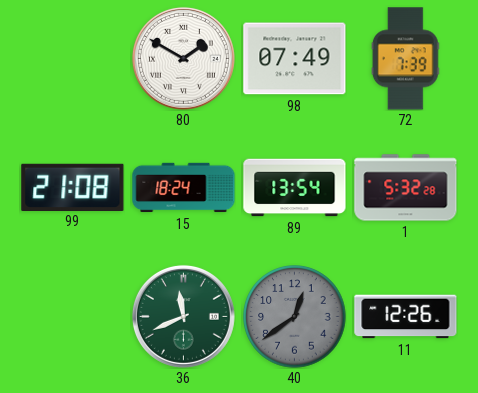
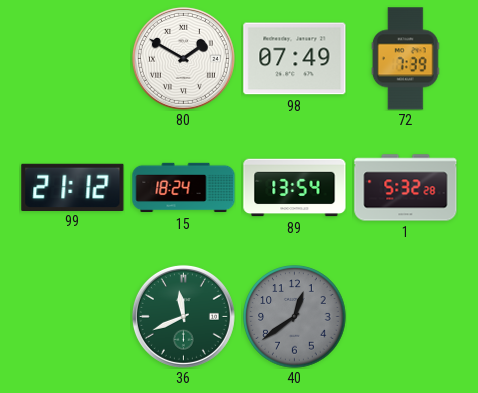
99: 21:08 -> 21:12
11: 12:26 -> none
